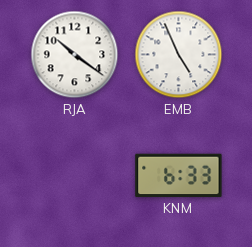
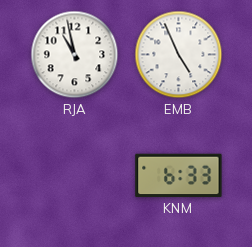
RJA: 10:21 -> 10:58
